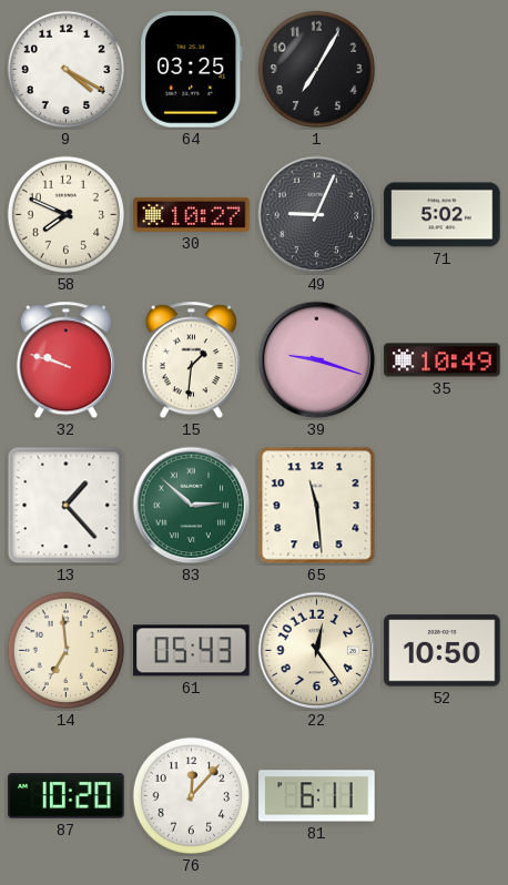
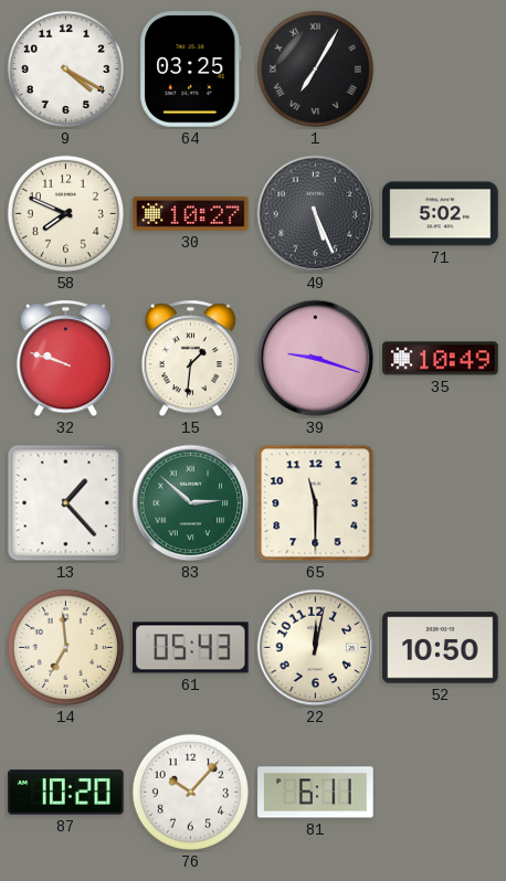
1 numerals: Arabic -> Roman
49: 9:04 -> 5:26
65: 11:29 -> 11:30
22: 12:24 -> 12:02
76: 12:07 -> 10:07
